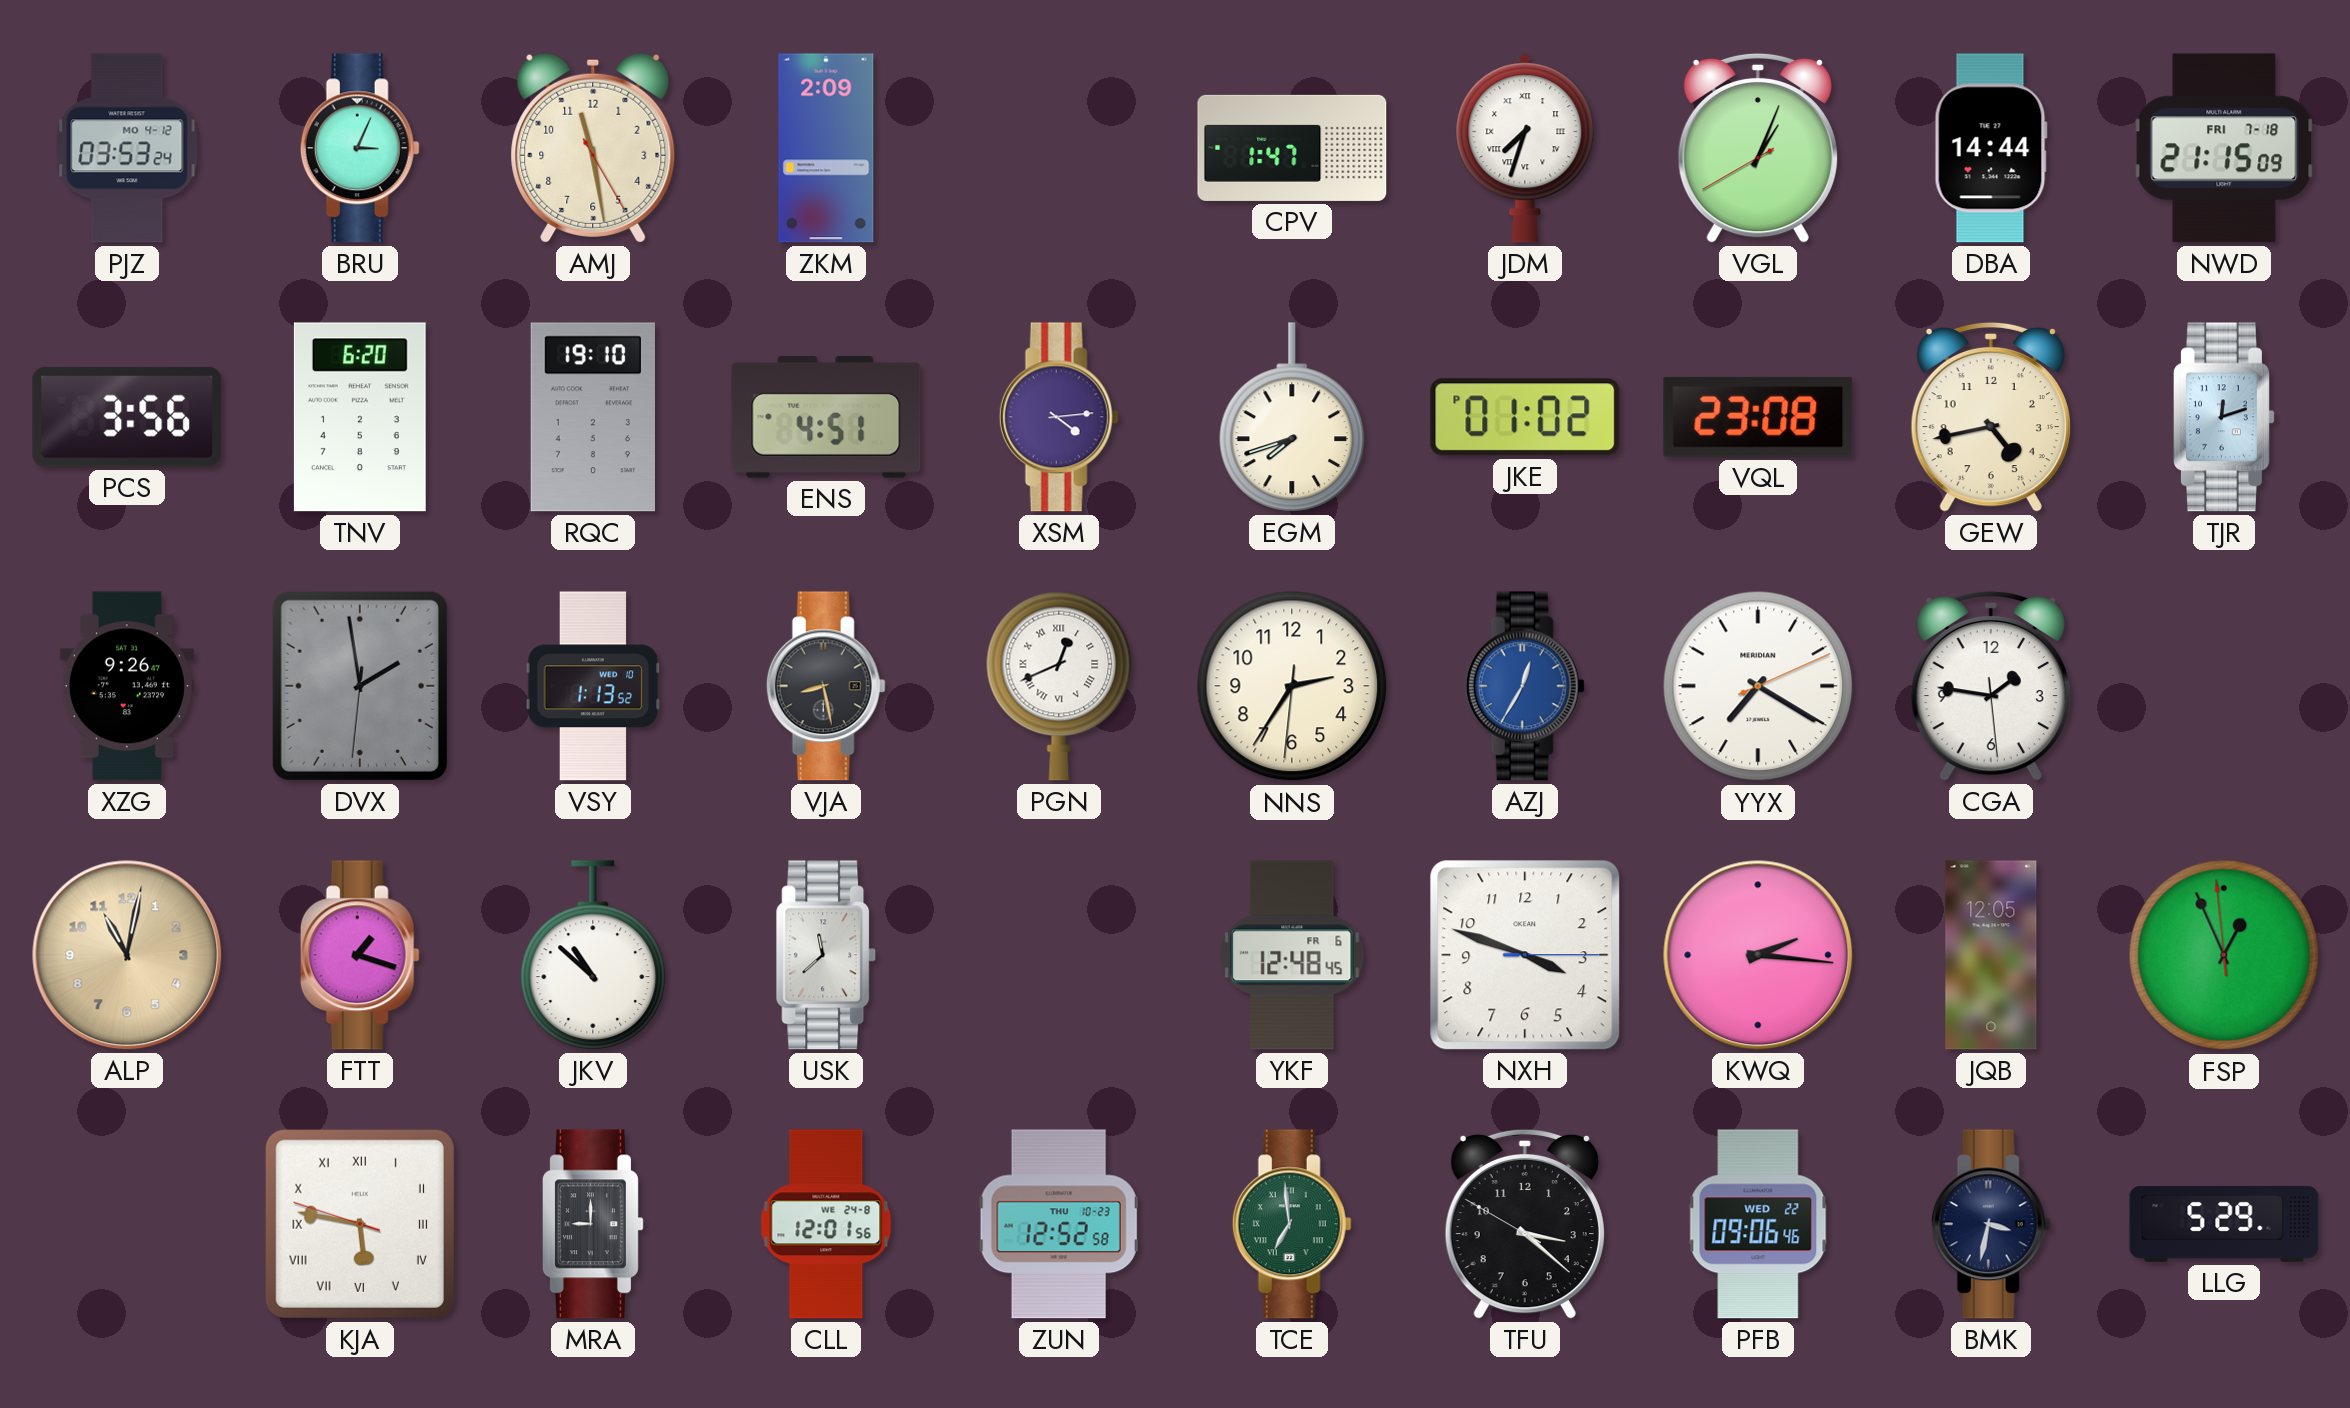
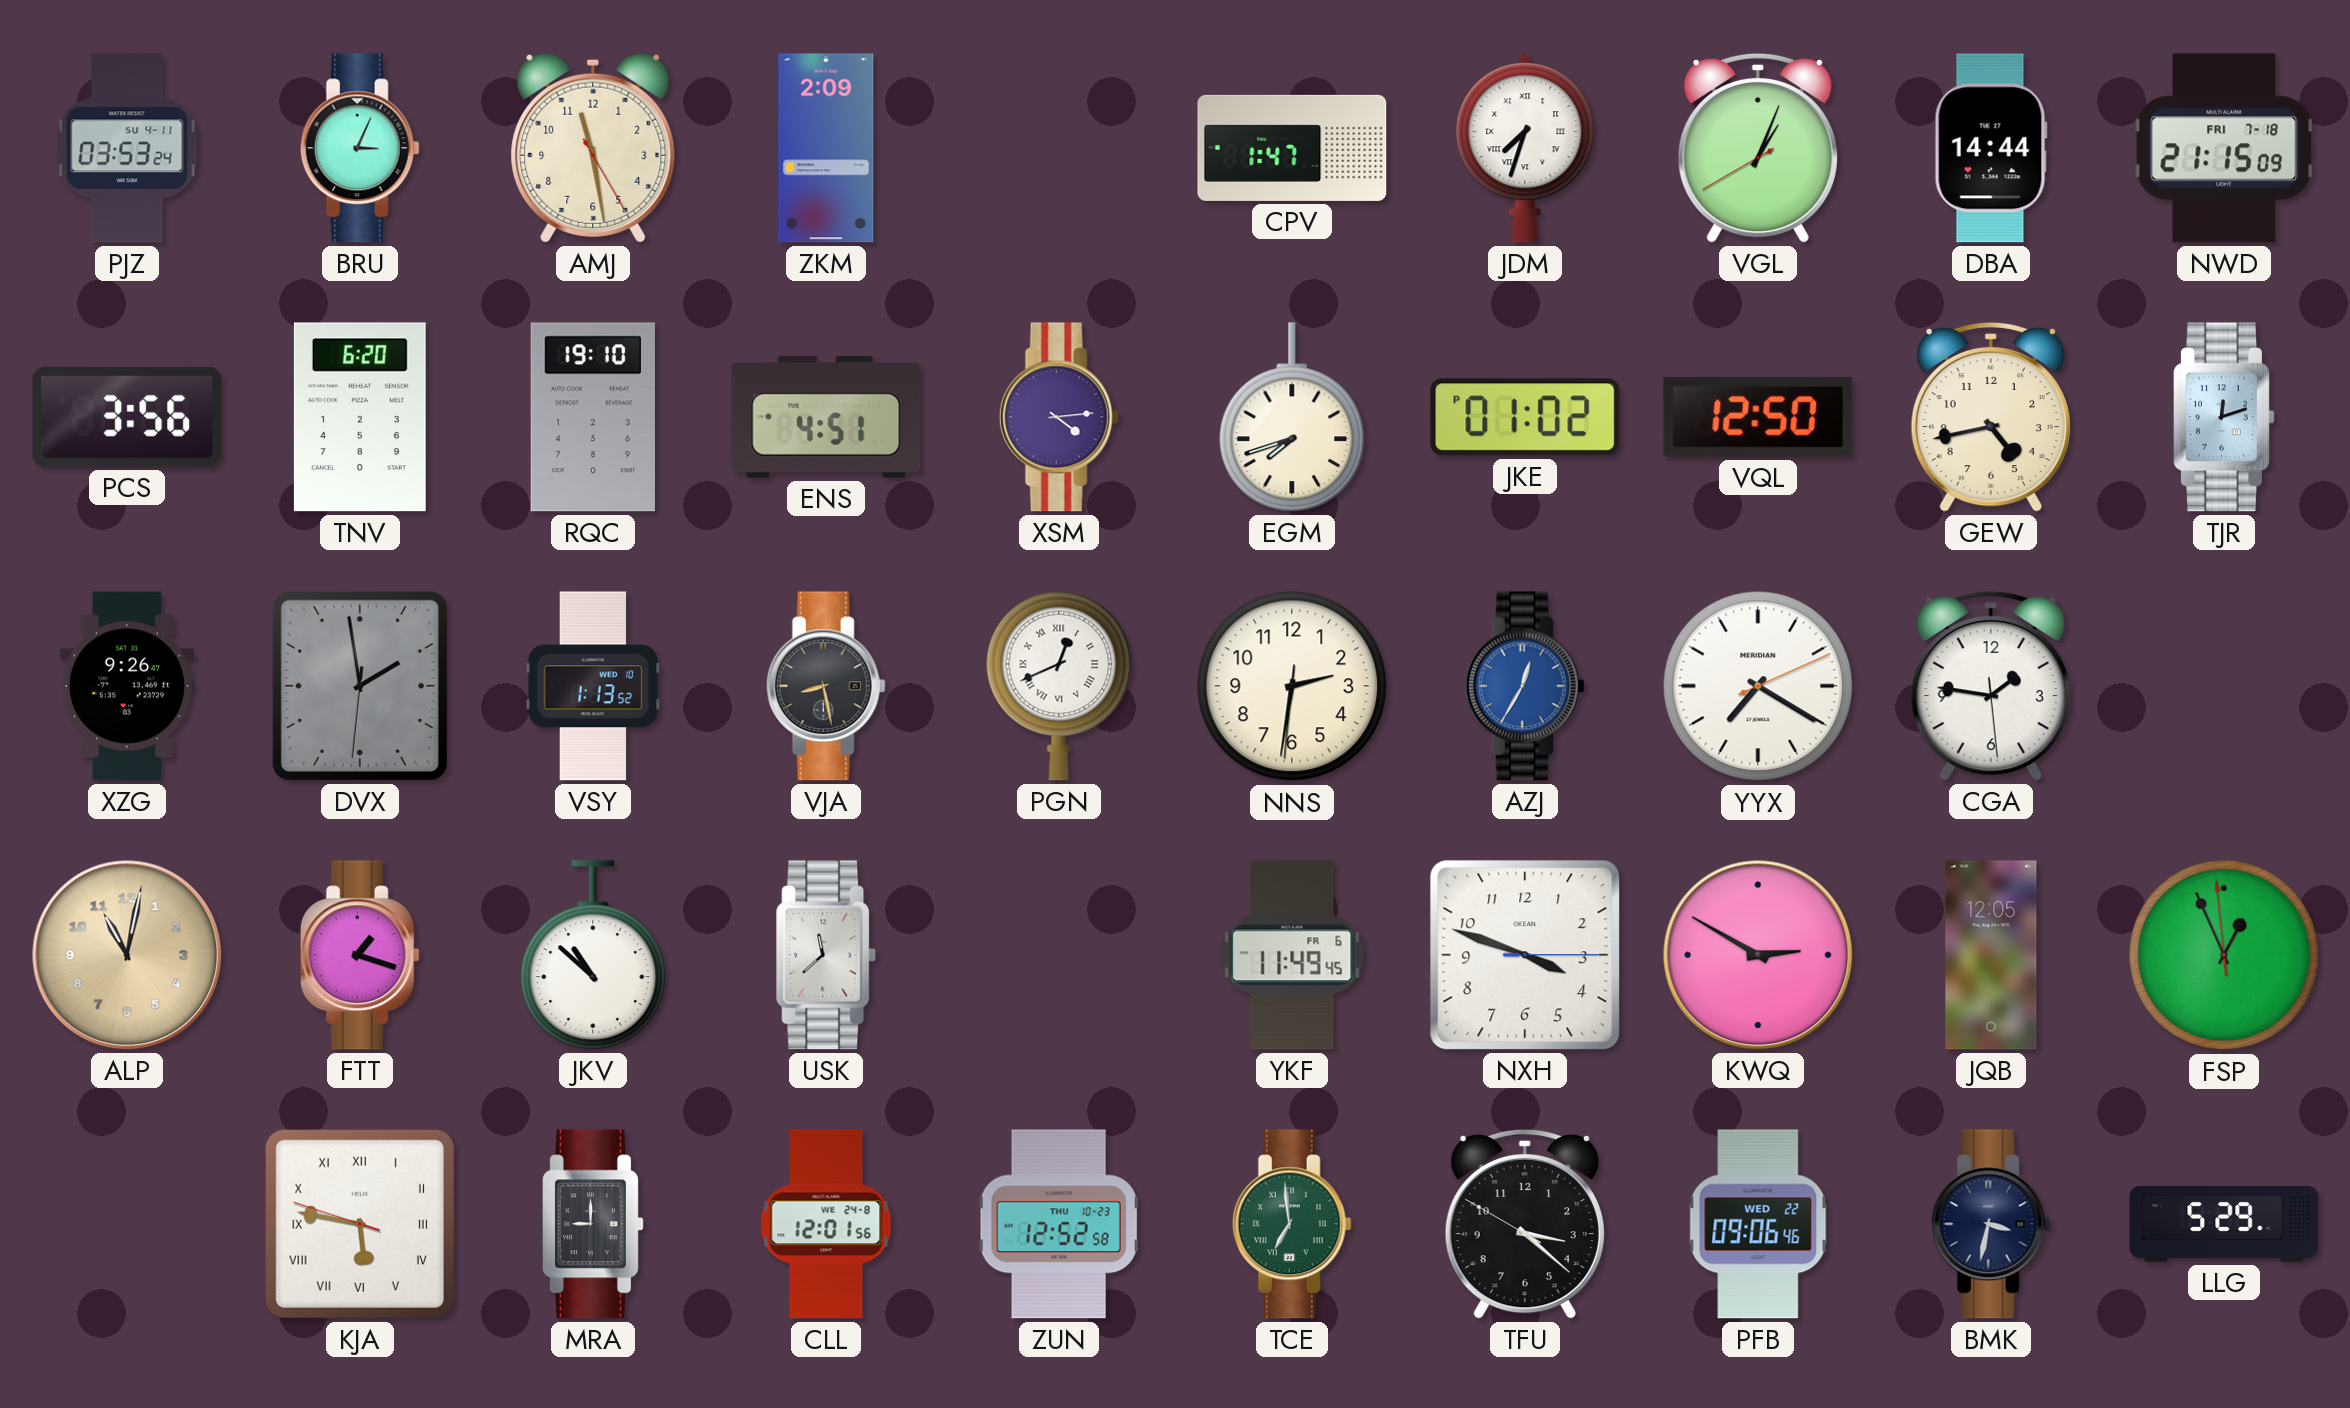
PJZ date: MO 4-12 -> SU 4-11
VQL: 23:08 -> 12:50
NNS: 2:35 -> 2:31
YKF: 12:48 -> 11:49
KWQ: 2:16 -> 2:50
